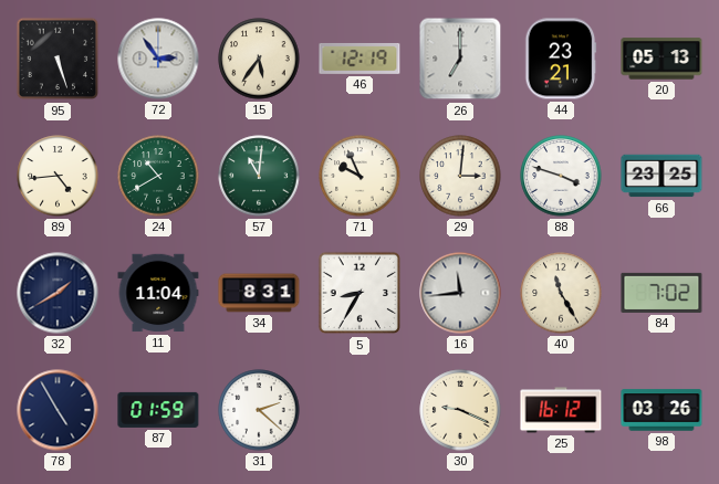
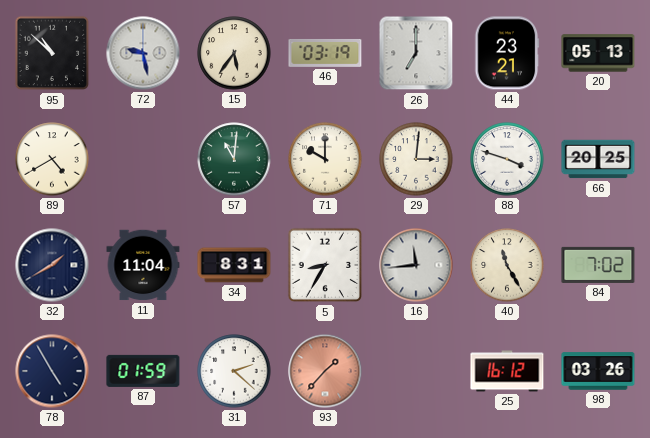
95: 5:27 -> 10:52
72: 2:54 -> 9:28
46: 12:19 -> 03:19
89: 4:44 -> 4:40
24: 10:40 -> none
71: 9:56 -> 10:00
66: 23:25 -> 20:25
93: none -> 1:37
30: 9:19 -> none
